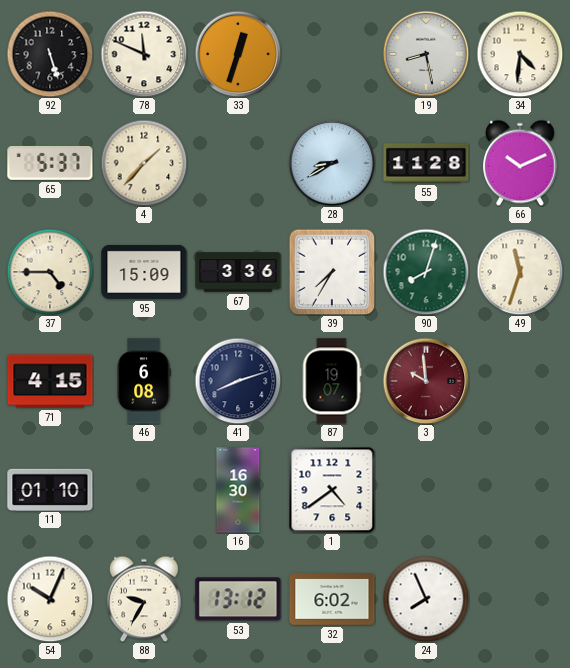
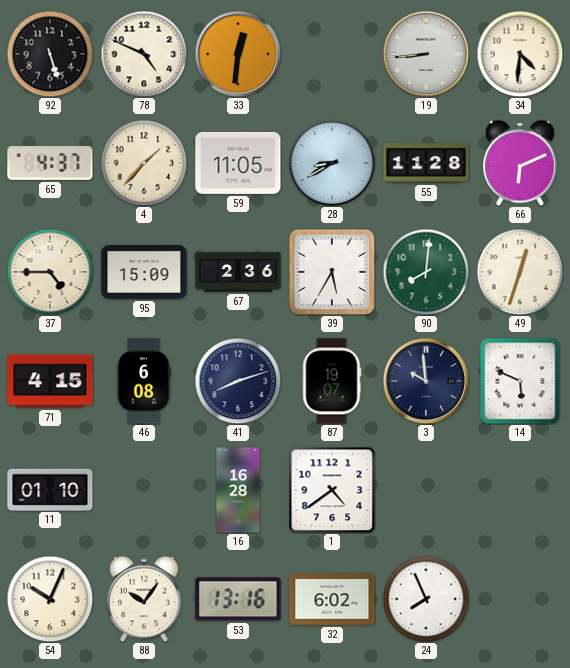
78: 11:49 -> 4:49
33: 12:33 -> 12:31
19: 8:28 -> 8:44
65: 5:37 -> 4:37
59: none -> 11:05
66: 10:11 -> 6:11
67: 3:36 -> 2:36
39: 7:35 -> 5:35
90: 8:03 -> 8:01
49: 11:33 -> 12:33
3 dial: burgundy -> navy
14: none -> 5:49
16: 16:30 -> 16:28
88: 9:35 -> 10:06
53: 13:12 -> 13:16
